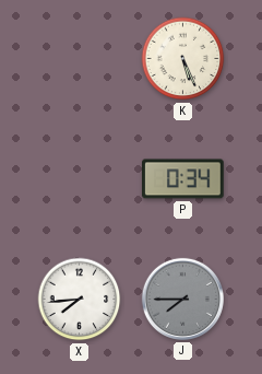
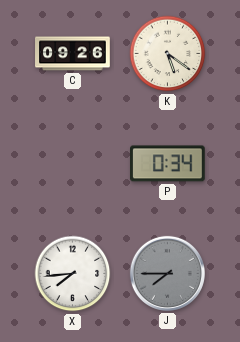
C: none -> 09:26
K: 5:26 -> 5:21
